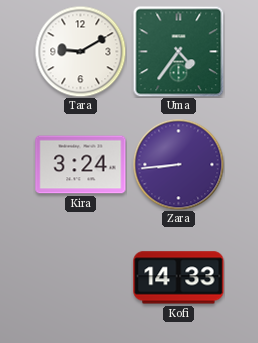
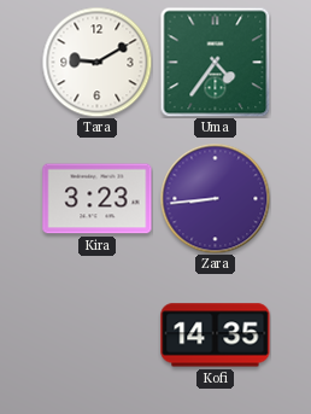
Kira: 3:24 -> 3:23
Kofi: 14:33 -> 14:35
